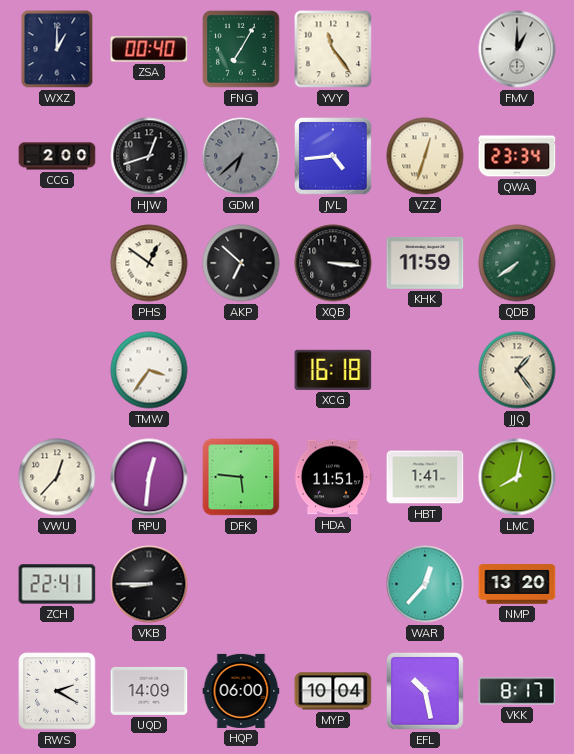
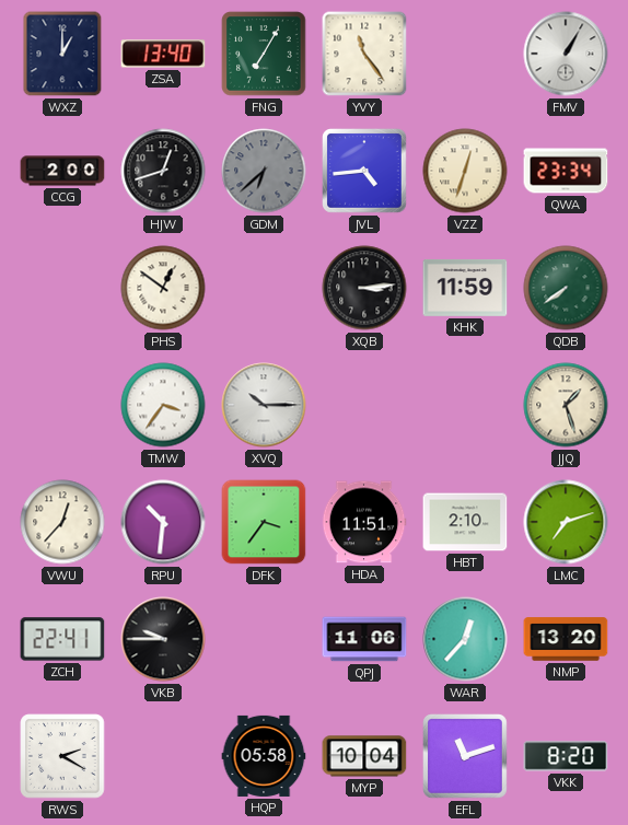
ZSA: 00:40 -> 13:40
FMV: 1:00 -> 1:05
AKP: 6:52 -> none
XQB: 3:16 -> 3:14
XVQ: none -> 10:15
XCG: 16:18 -> none
JJQ: 1:24 -> 1:27
RPU: 12:31 -> 10:31
DFK: 5:46 -> 3:36
HBT: 1:41 -> 2:10
LMC: 8:02 -> 7:12
VKB: 8:45 -> 9:45
QPJ: none -> 11:06
UQD: 14:09 -> none
HQP: 06:00 -> 05:58
EFL: 10:28 -> 11:12
VKK: 8:17 -> 8:20
